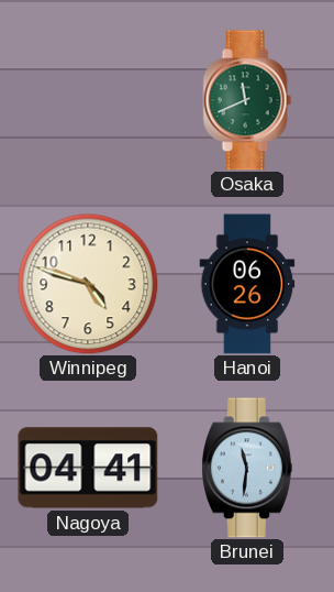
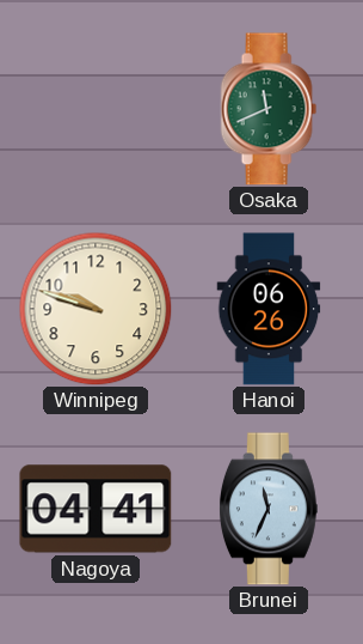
Winnipeg: 4:48 -> 9:48
Brunei: 11:31 -> 11:34
